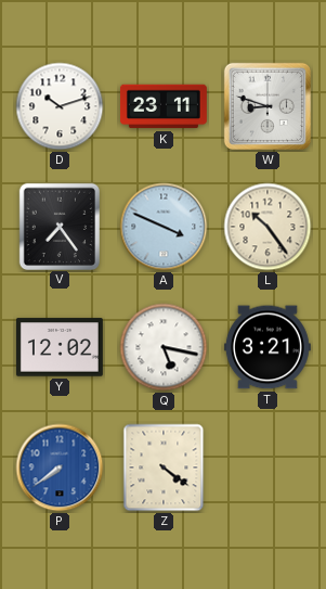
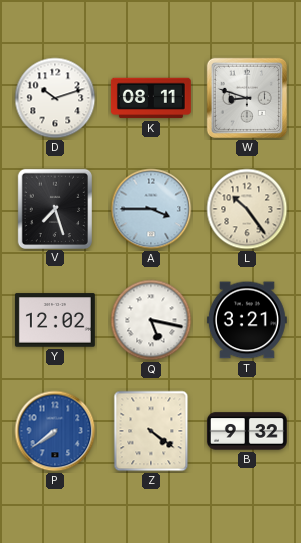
K: 23:11 -> 08:11
V: 7:24 -> 7:27
A: 3:49 -> 3:45
B: none -> 9:32
